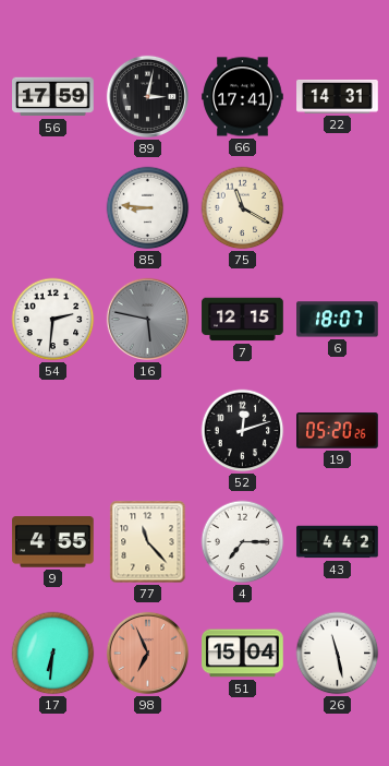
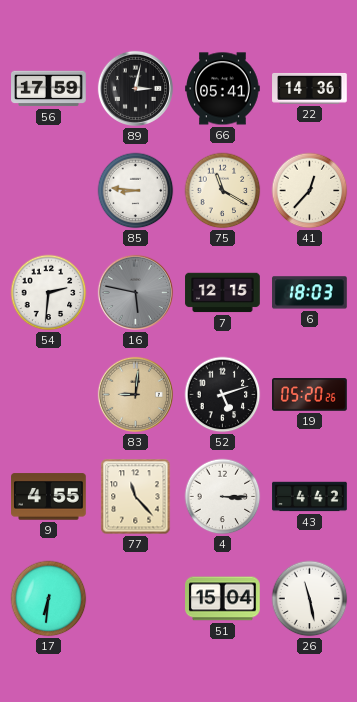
66: 17:41 -> 05:41
22: 14:31 -> 14:36
41: none -> 12:37
6: 18:07 -> 18:03
83: none -> 9:01
52: 12:12 -> 5:12
4: 7:15 -> 3:15
98: 6:56 -> none
